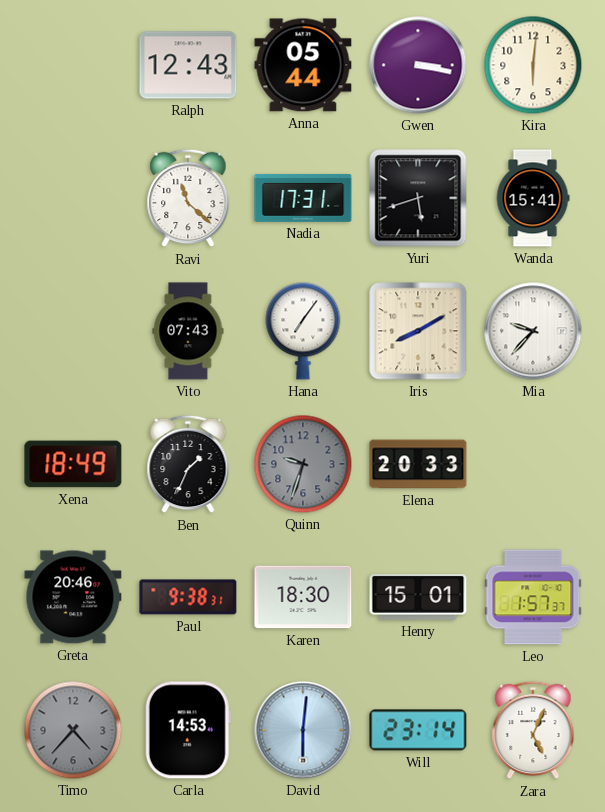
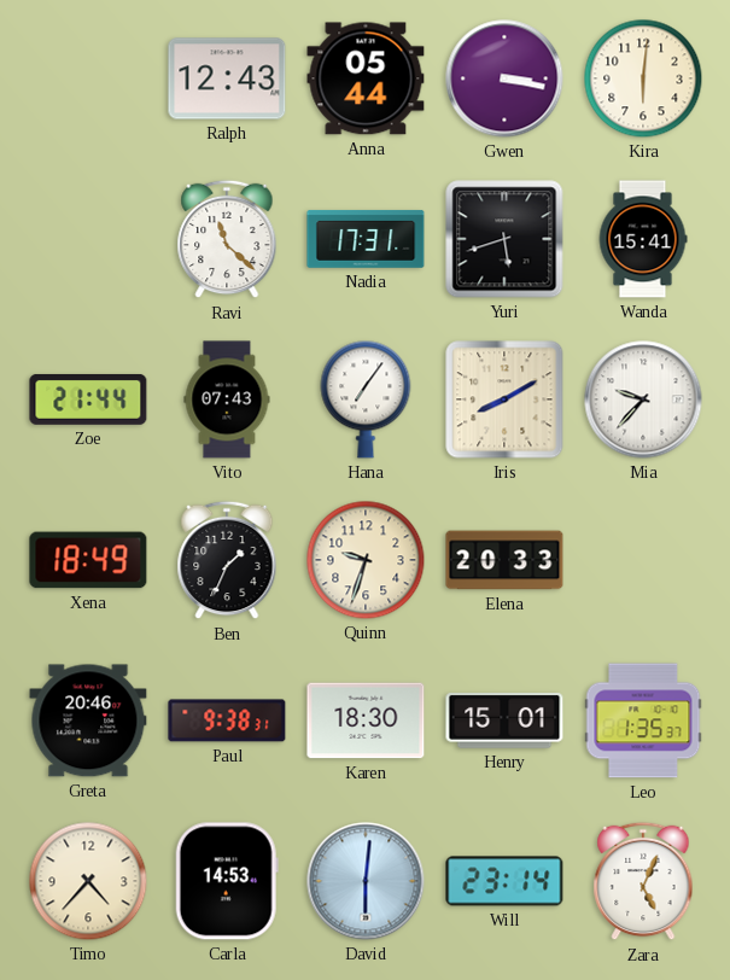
Zoe: none -> 21:44
Quinn dial: grey -> cream
Leo: 1:57 -> 1:35
Timo dial: grey -> cream
